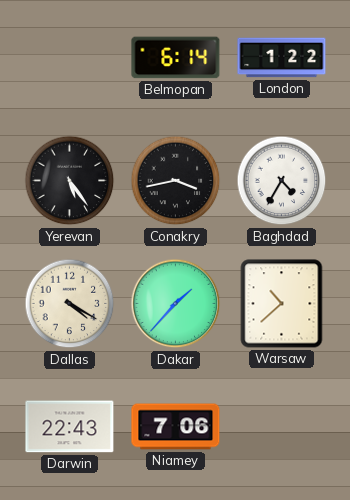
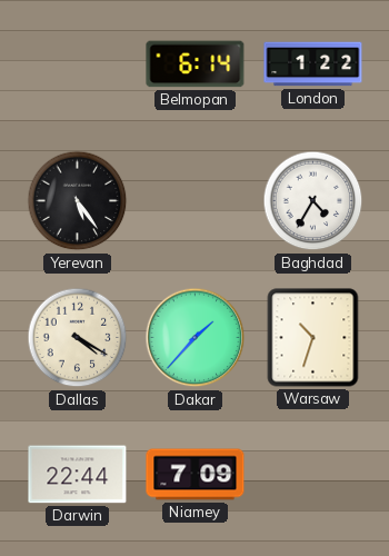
Conakry: 3:43 -> none
Warsaw: 10:38 -> 10:33
Darwin: 22:43 -> 22:44
Niamey: 7:06 -> 7:09
